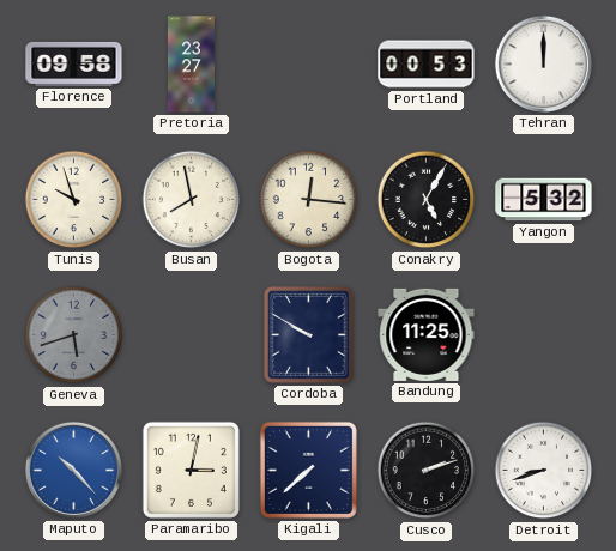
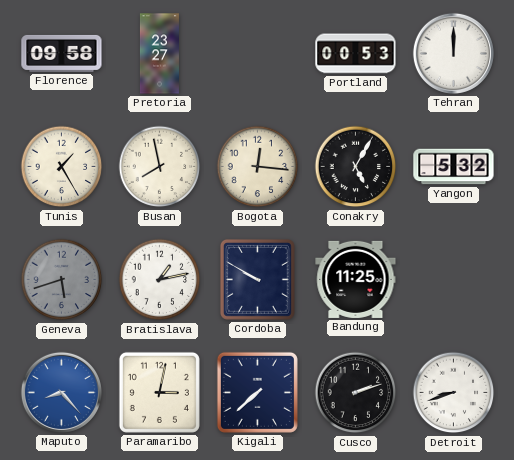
Tunis: 9:57 -> 1:25
Bratislava: none -> 1:13
Maputo: 10:23 -> 8:23
